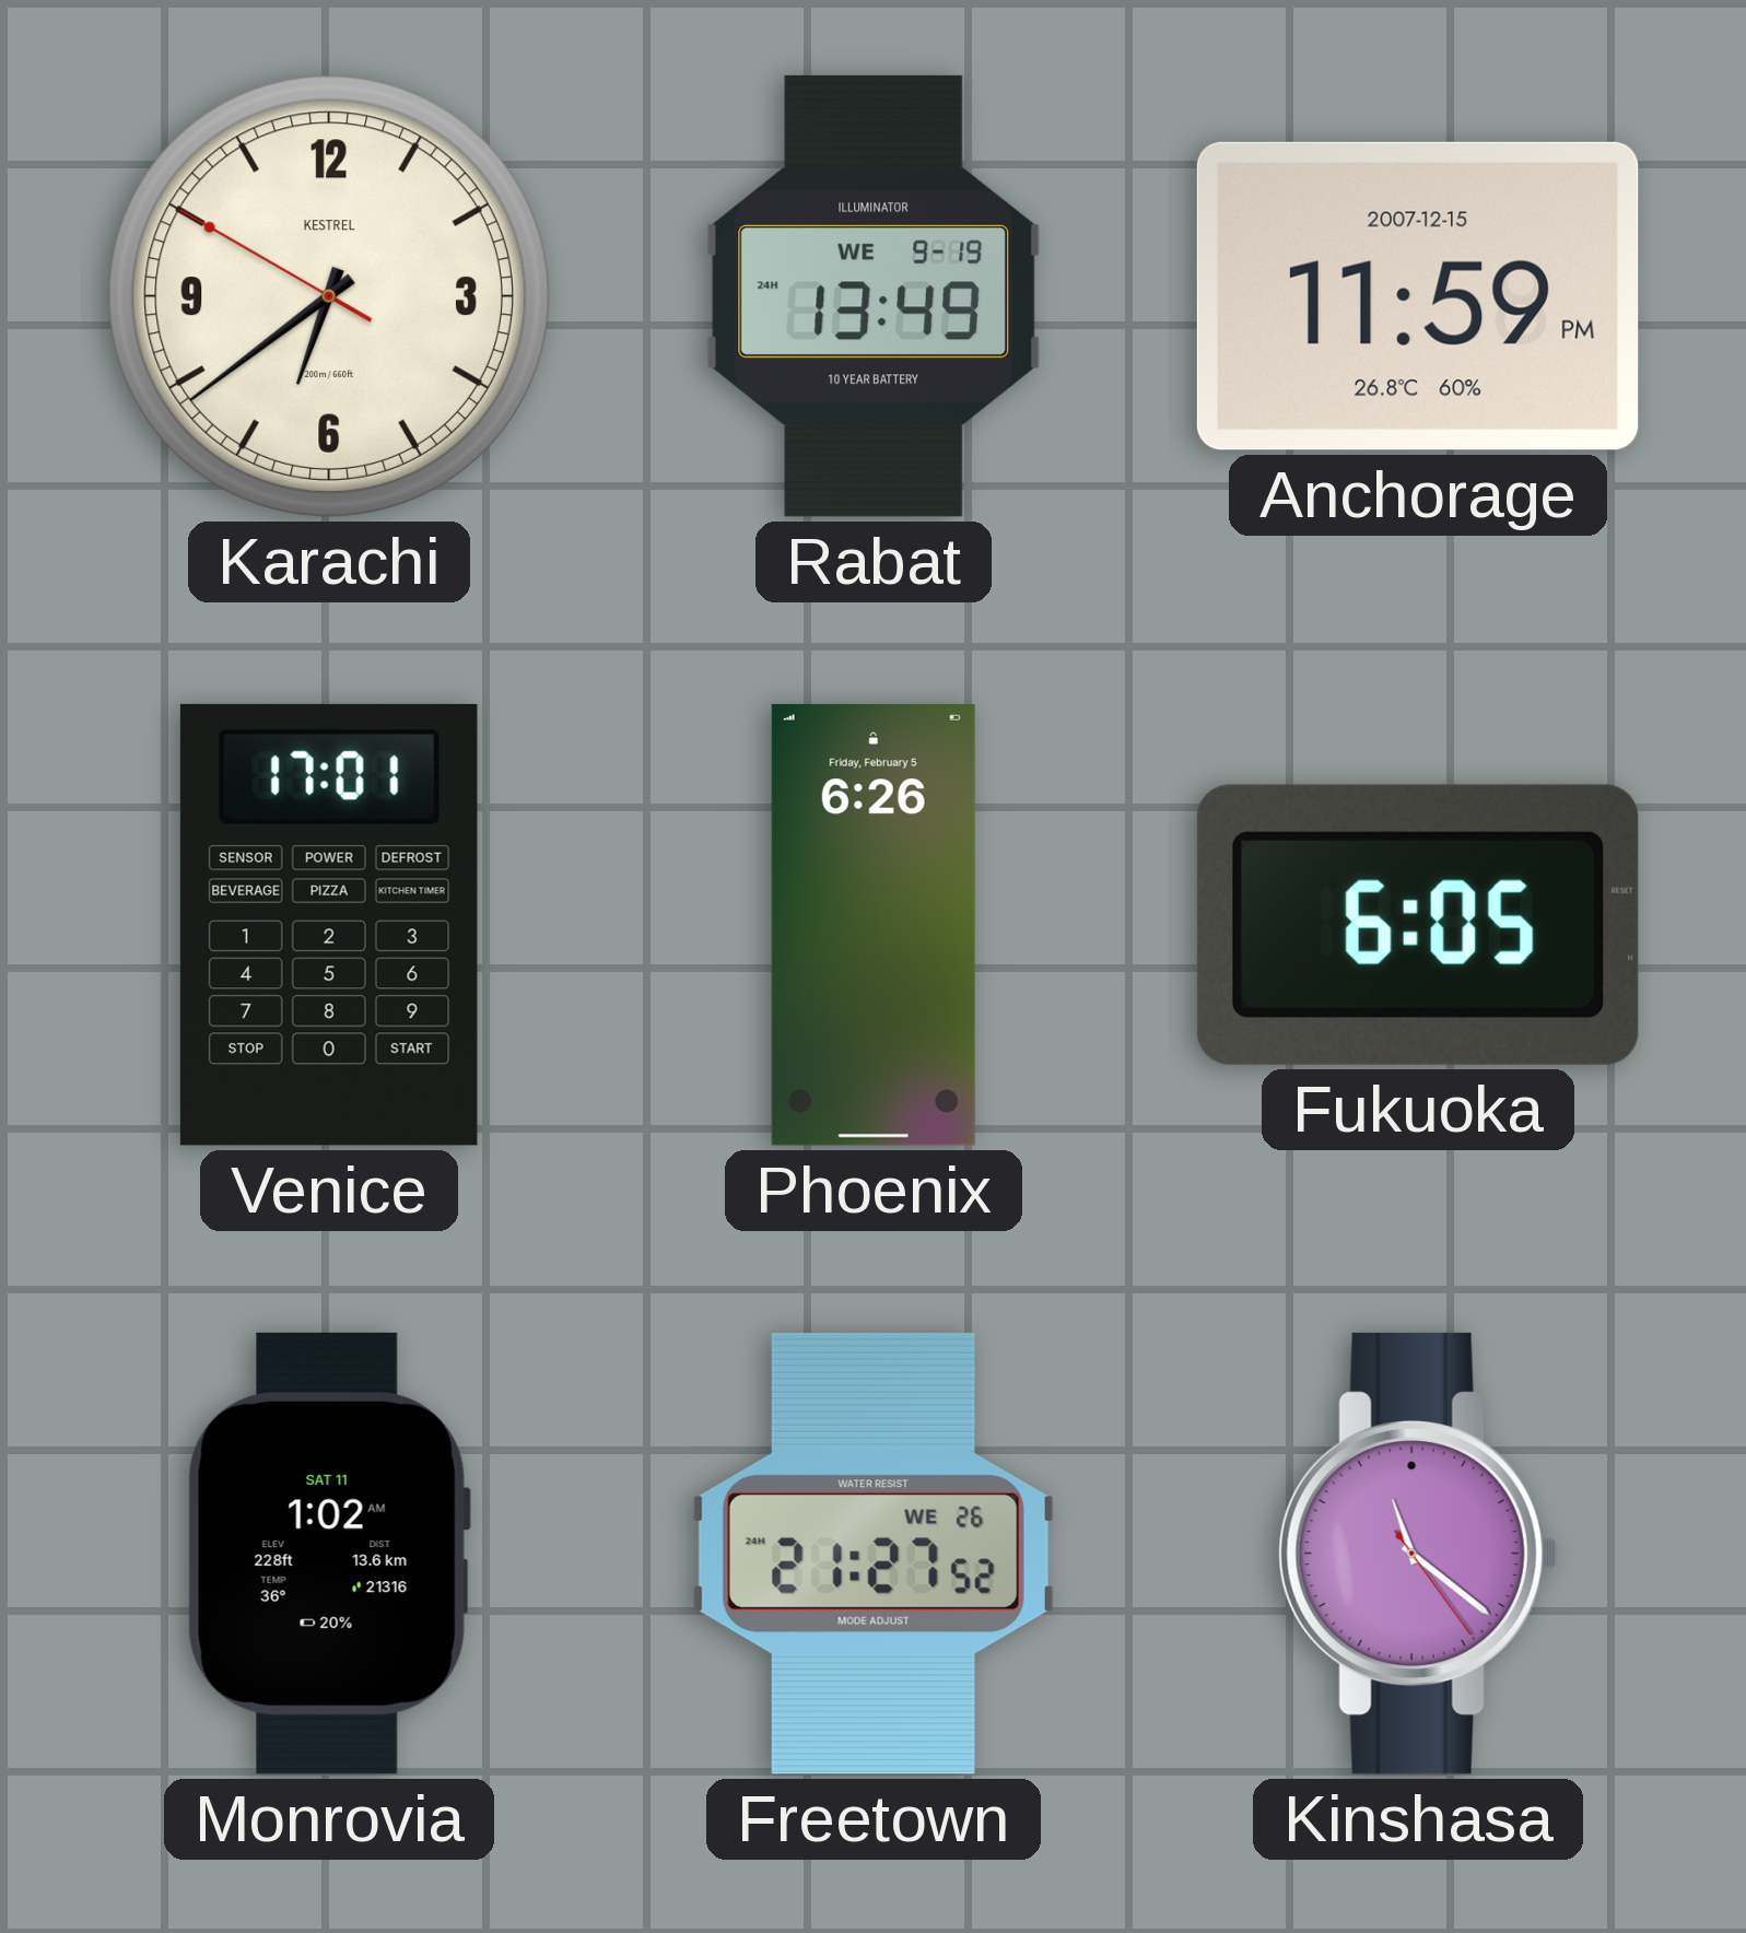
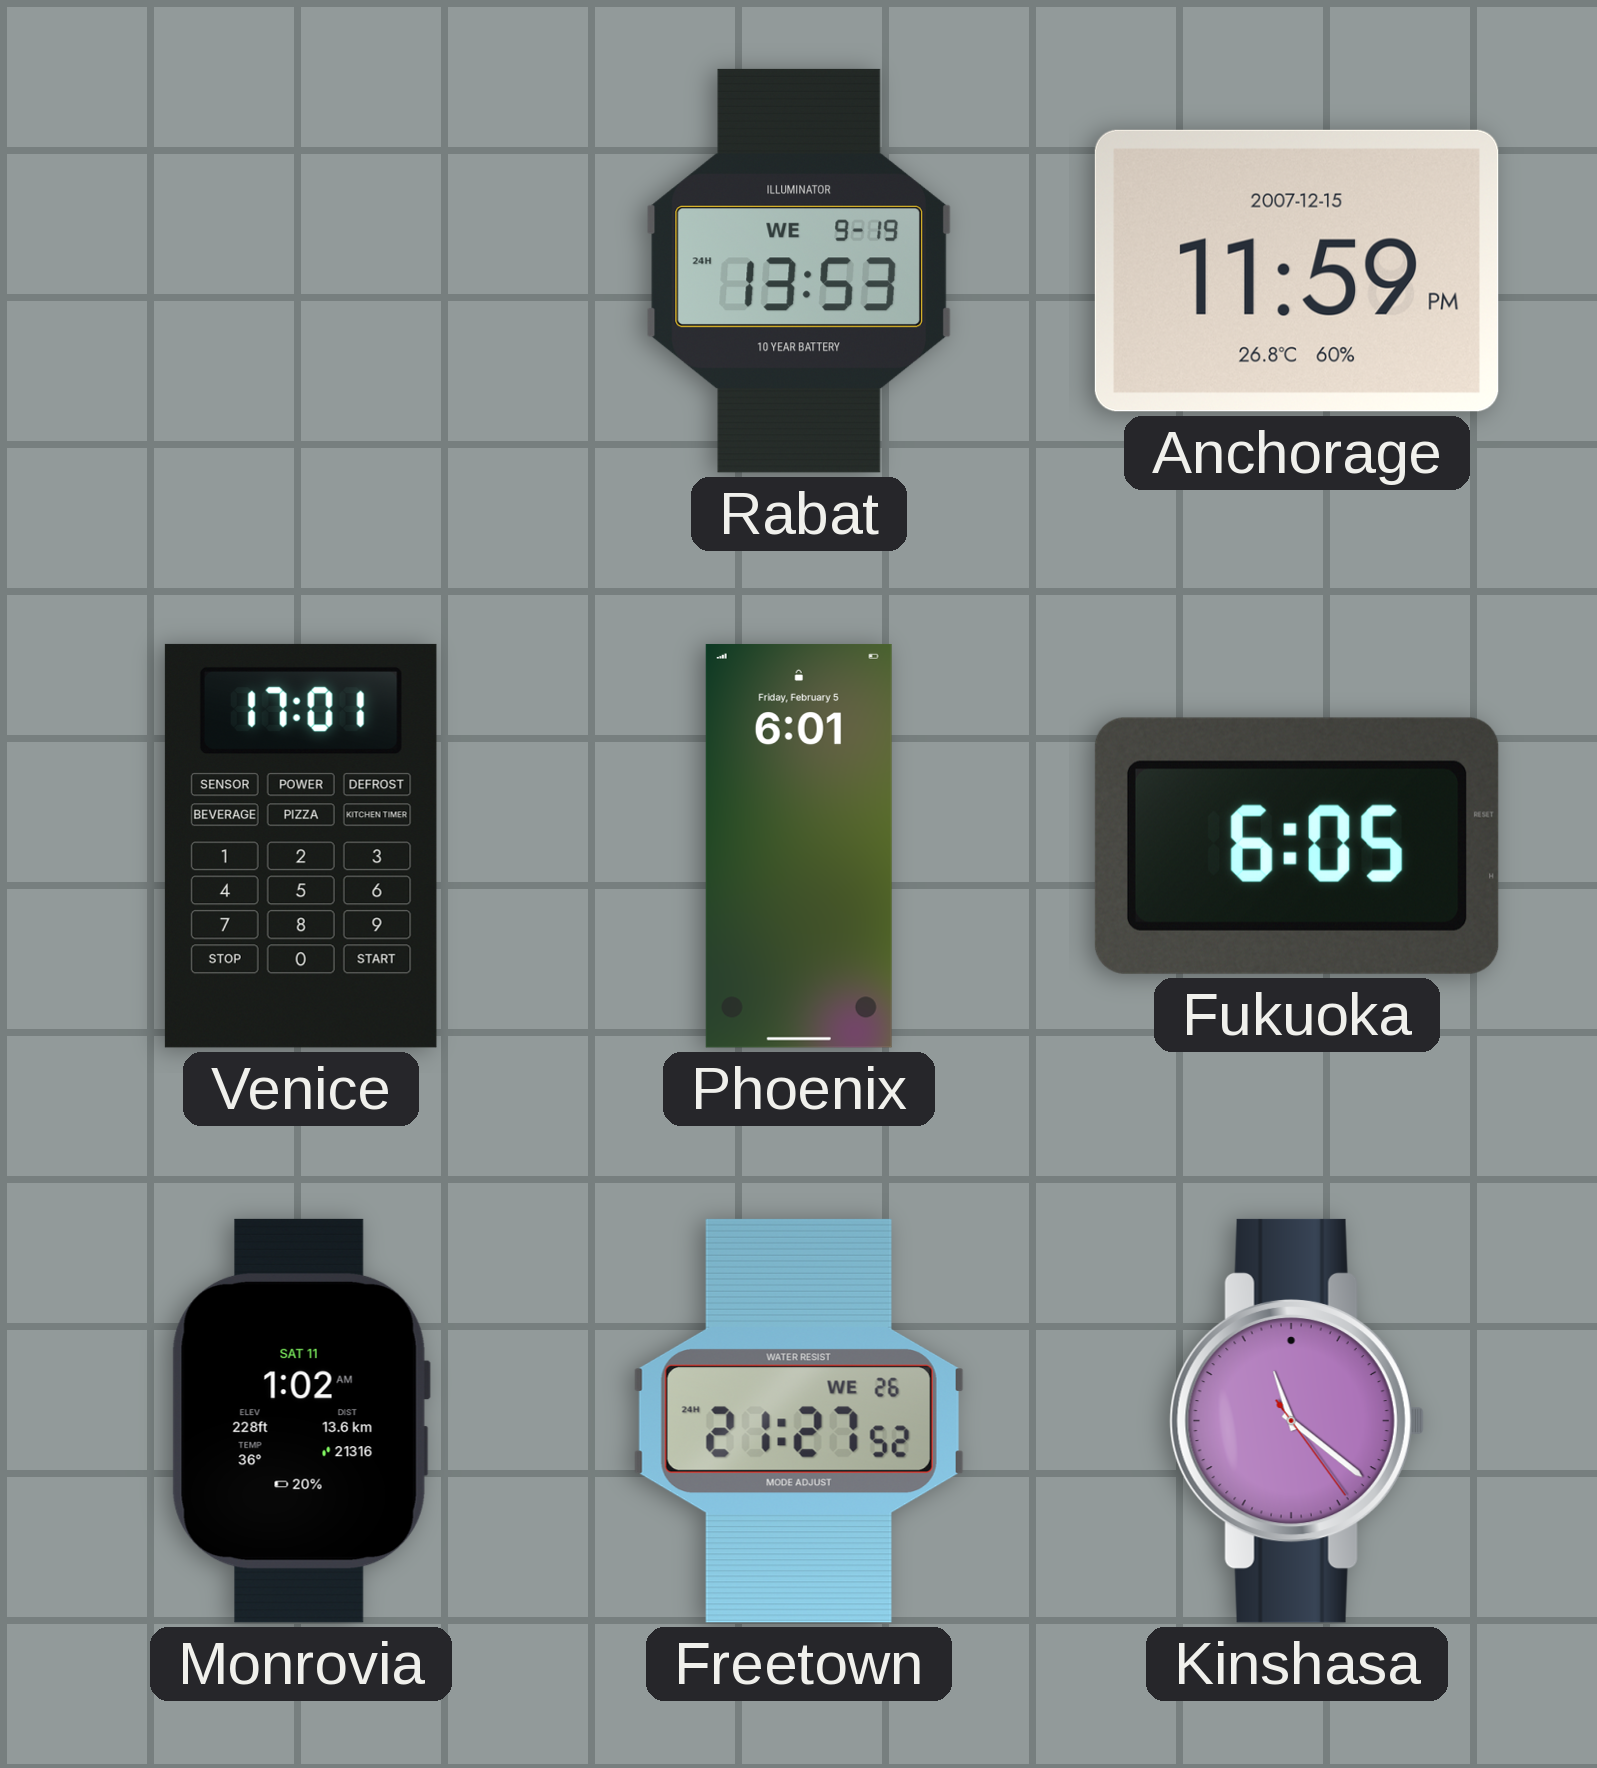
Karachi: 6:38 -> none
Rabat: 13:49 -> 13:53
Phoenix: 6:26 -> 6:01
